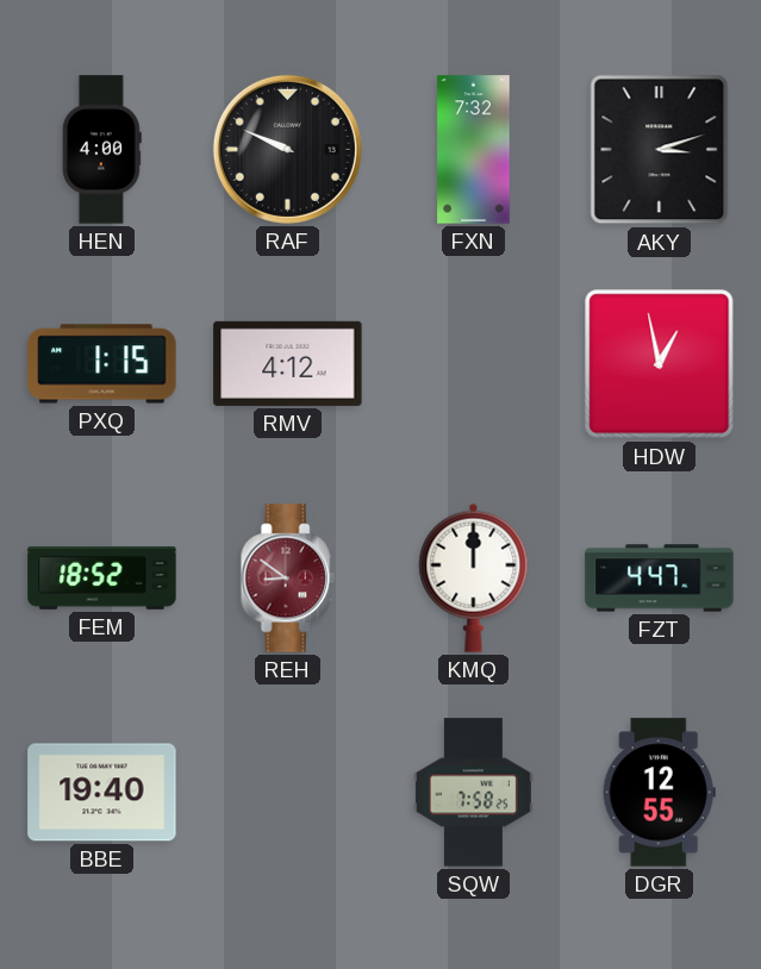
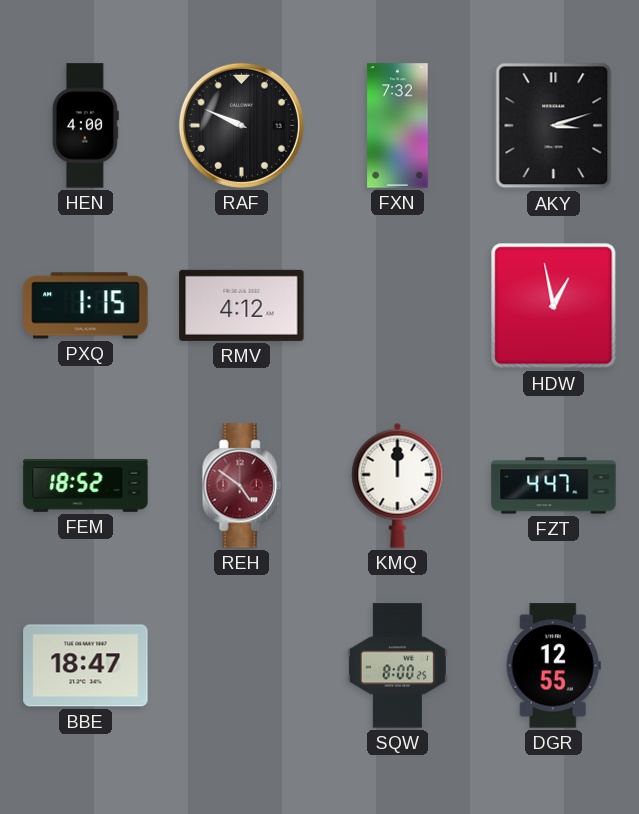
REH: 8:51 -> 4:51
BBE: 19:40 -> 18:47
SQW: 7:58 -> 8:00
